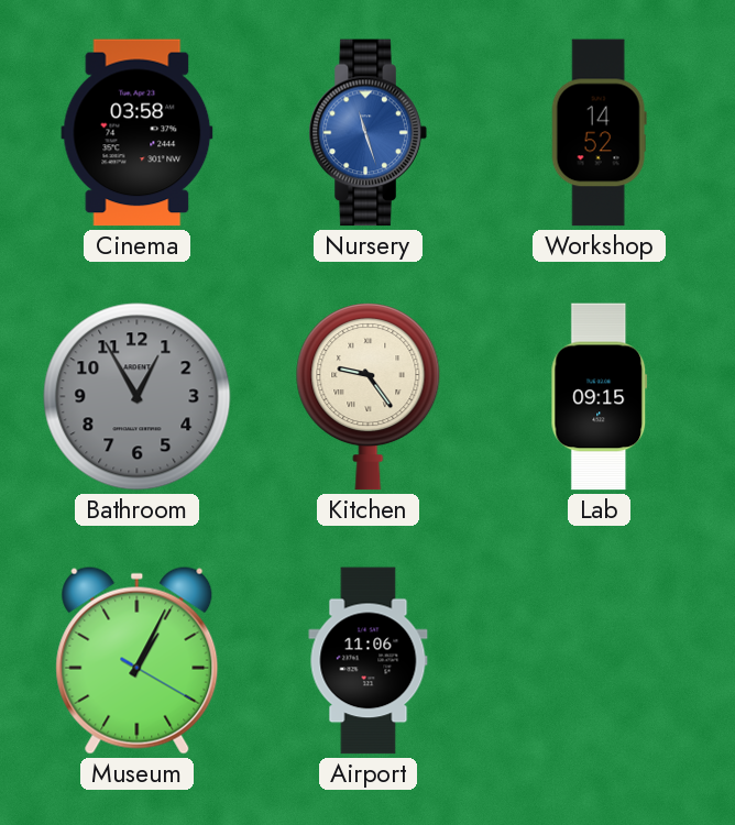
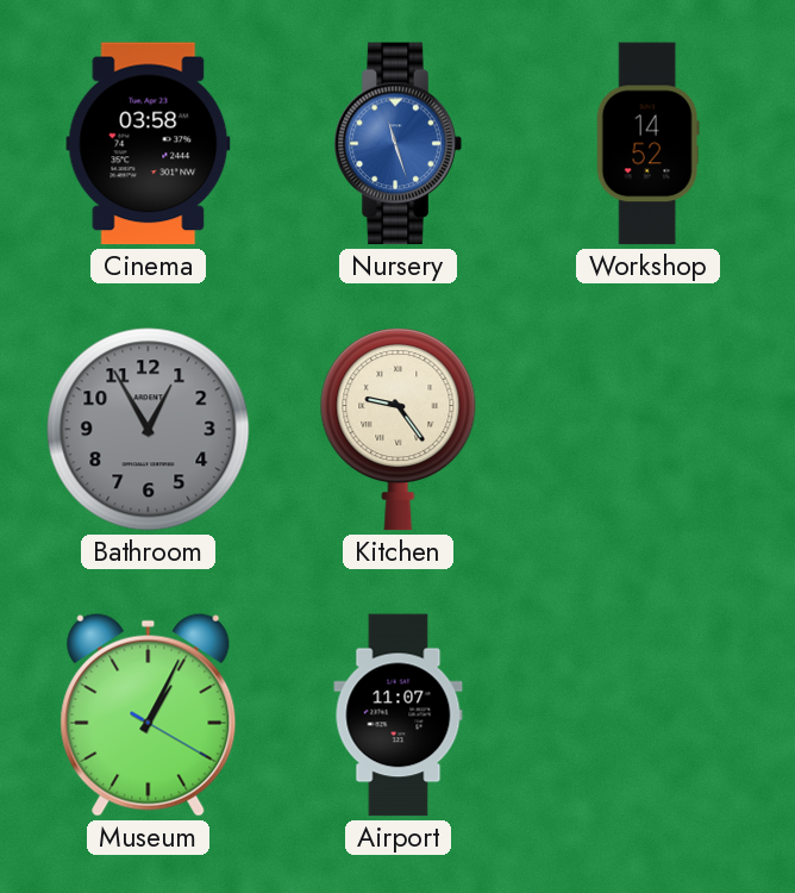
Lab: 09:15 -> none
Airport: 11:06 -> 11:07
